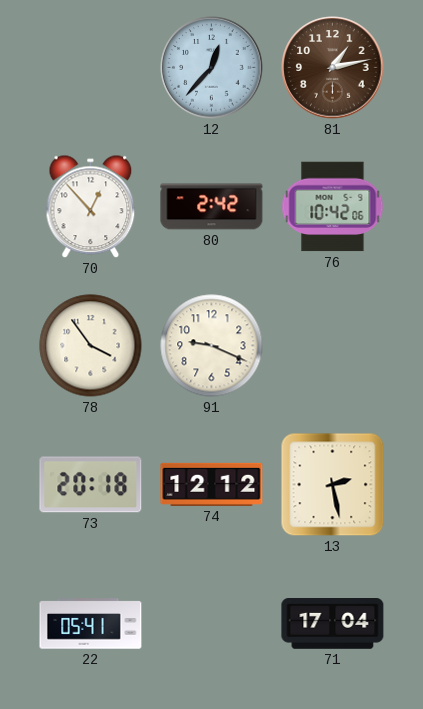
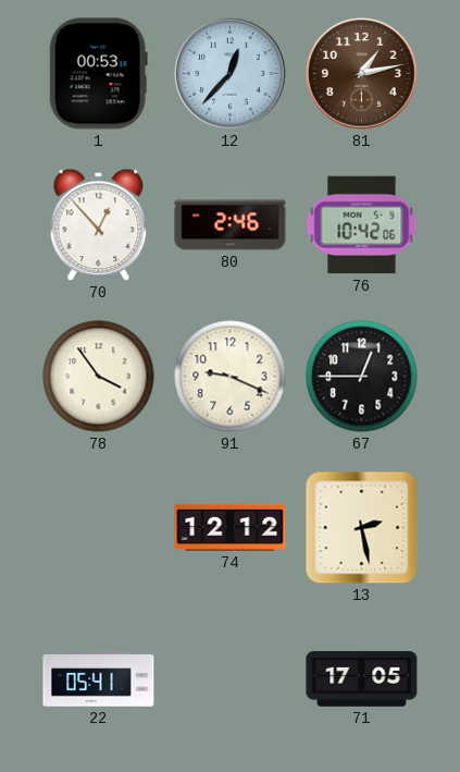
1: none -> 00:53
80: 2:42 -> 2:46
67: none -> 12:45
73: 20:18 -> none
71: 17:04 -> 17:05
